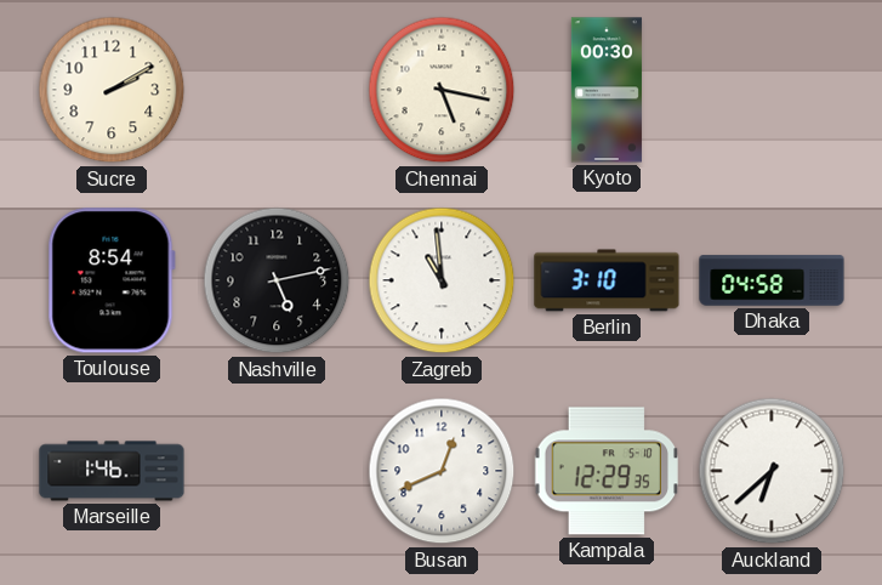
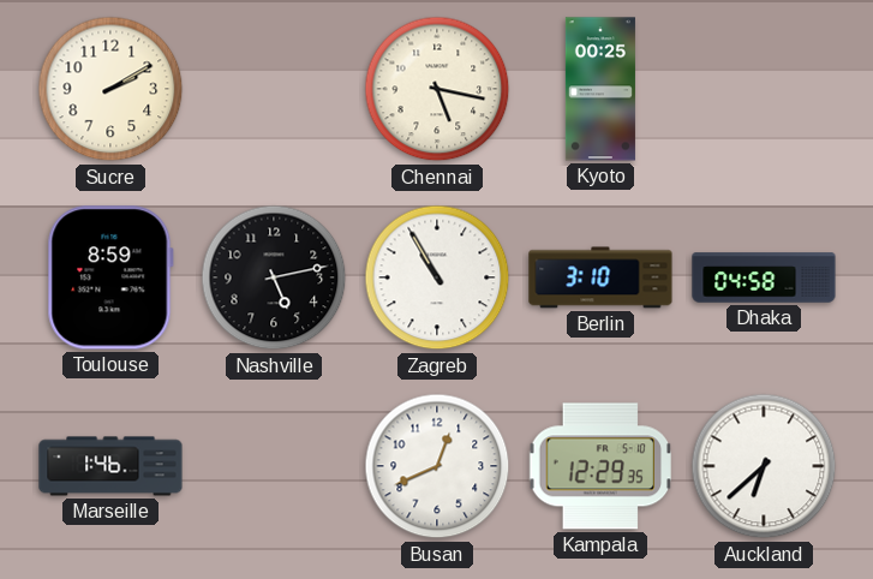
Kyoto: 00:30 -> 00:25
Toulouse: 8:54 -> 8:59
Zagreb: 10:59 -> 10:55
